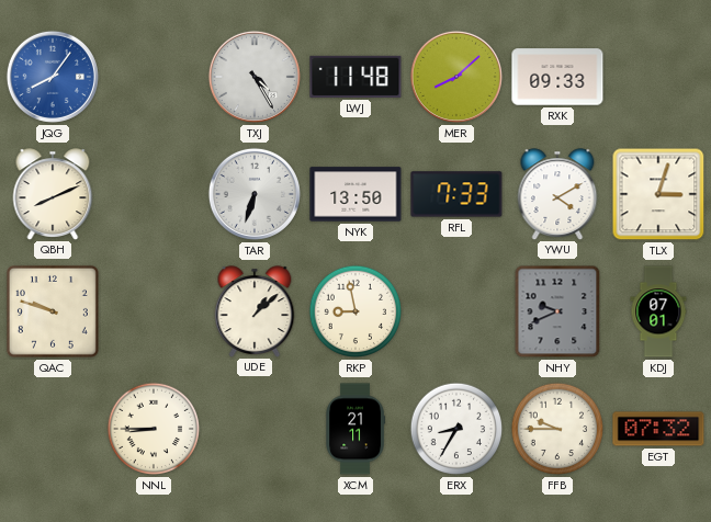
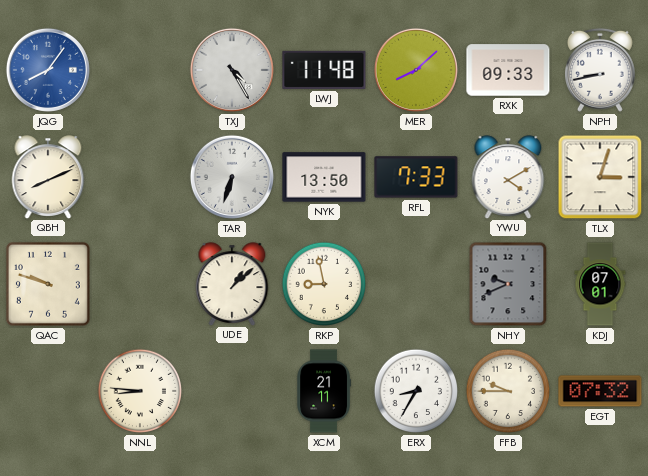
NPH: none -> 8:43
NNL: 8:45 -> 8:46
